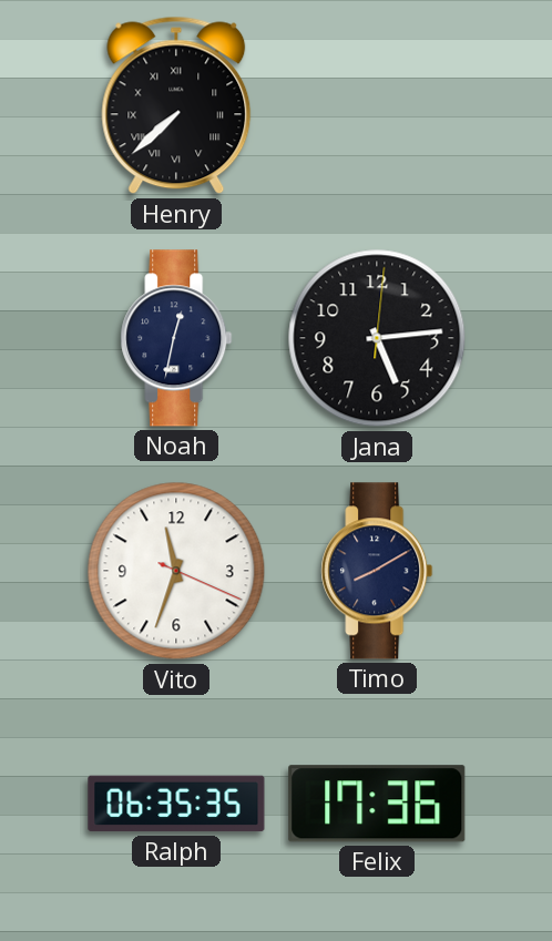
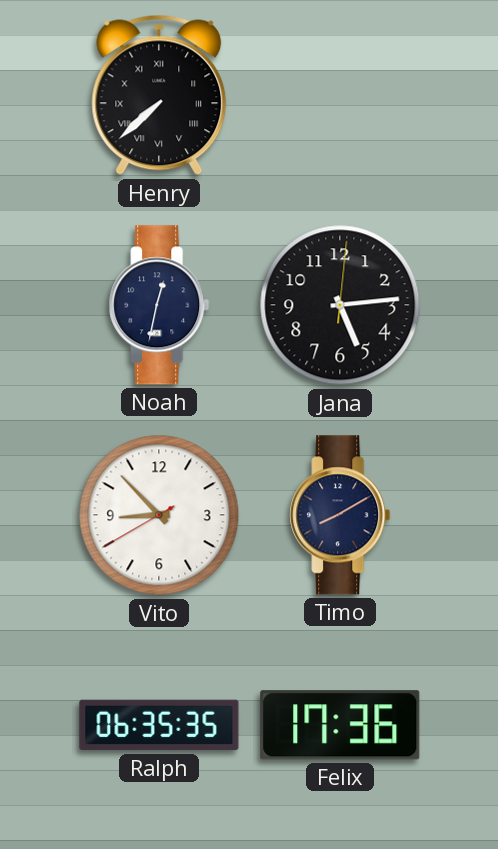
Vito: 11:33 -> 8:52
